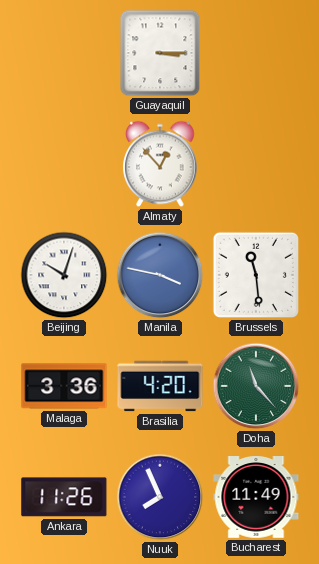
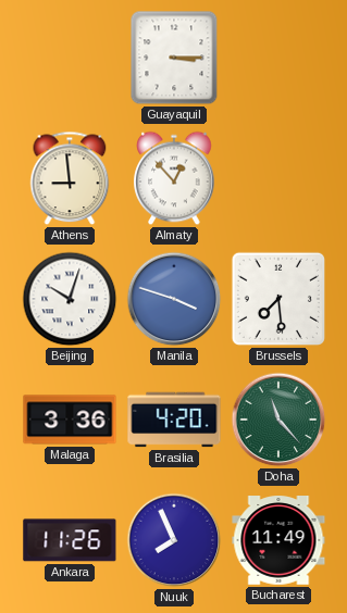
Athens: none -> 8:59
Manila: 3:47 -> 3:48
Brussels: 11:29 -> 7:29
